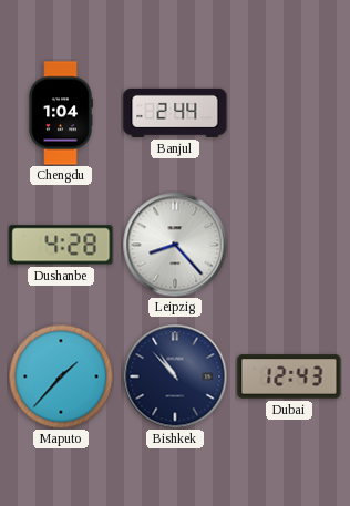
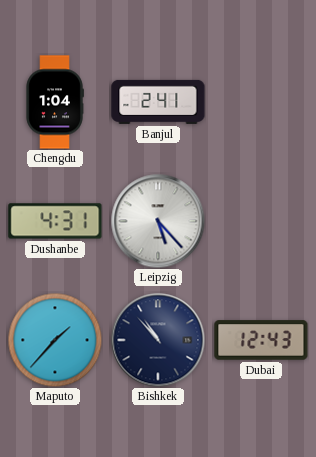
Banjul: 2:44 -> 2:41
Dushanbe: 4:28 -> 4:31
Leipzig: 8:23 -> 5:23
